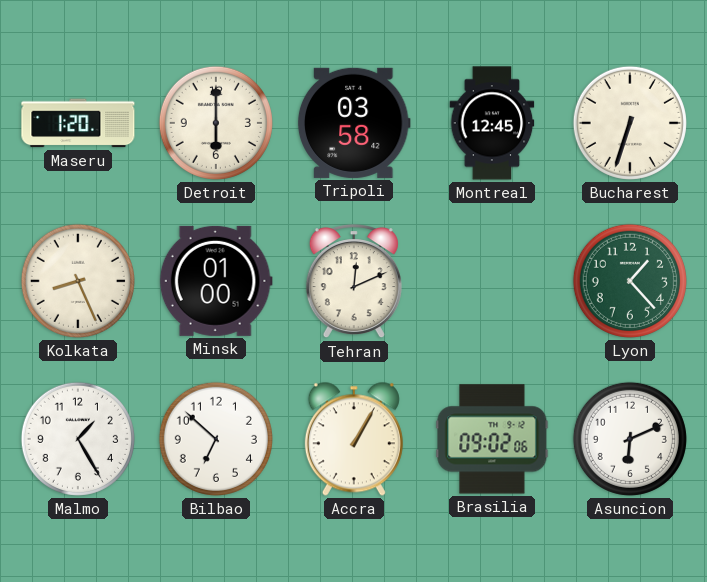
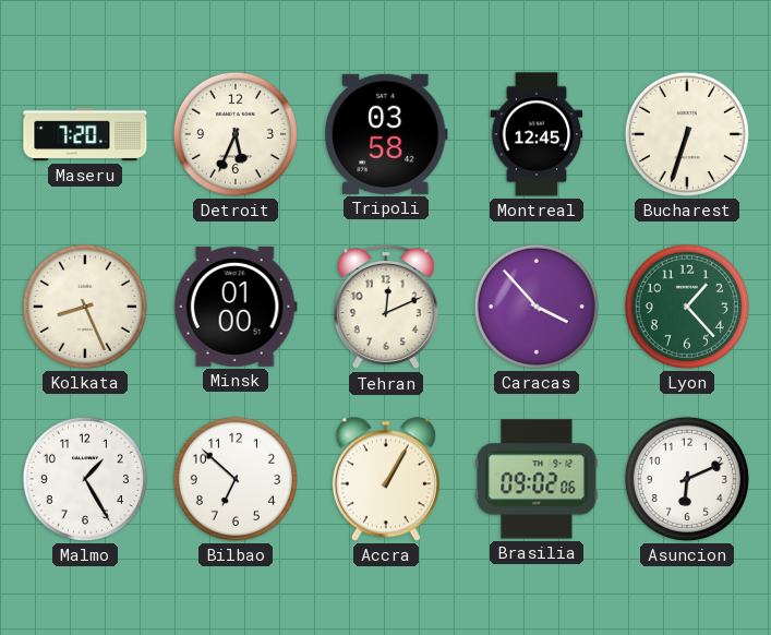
Maseru: 1:20 -> 7:20
Detroit: 6:00 -> 5:34
Caracas: none -> 3:53
